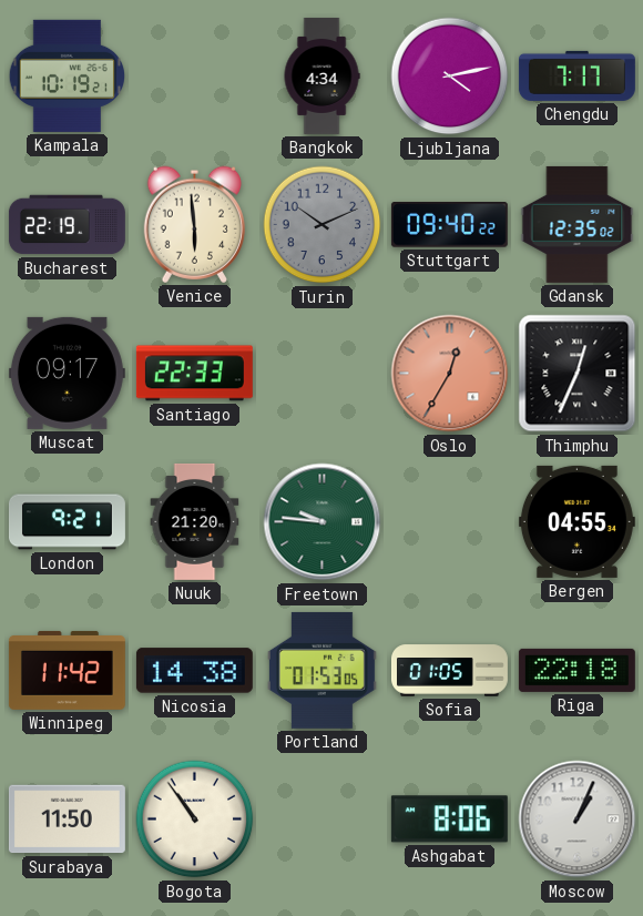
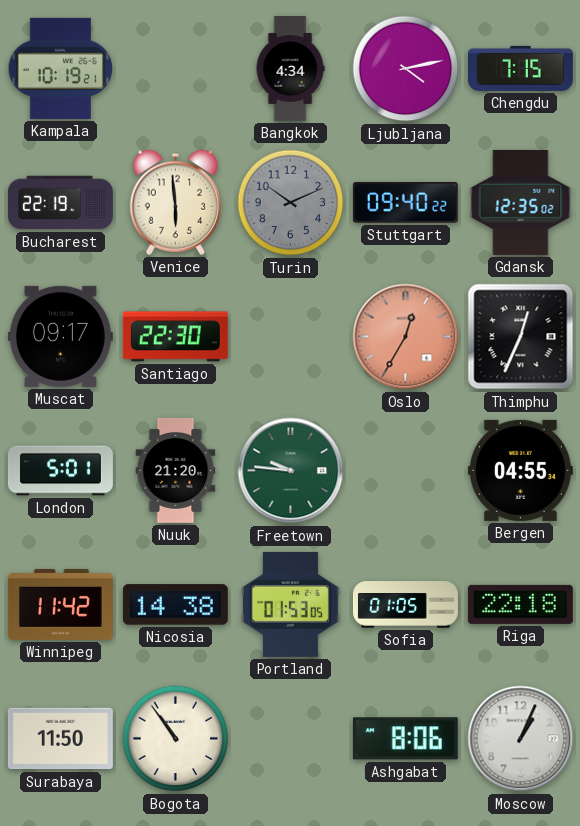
Chengdu: 7:17 -> 7:15
Santiago: 22:33 -> 22:30
London: 9:21 -> 5:01
